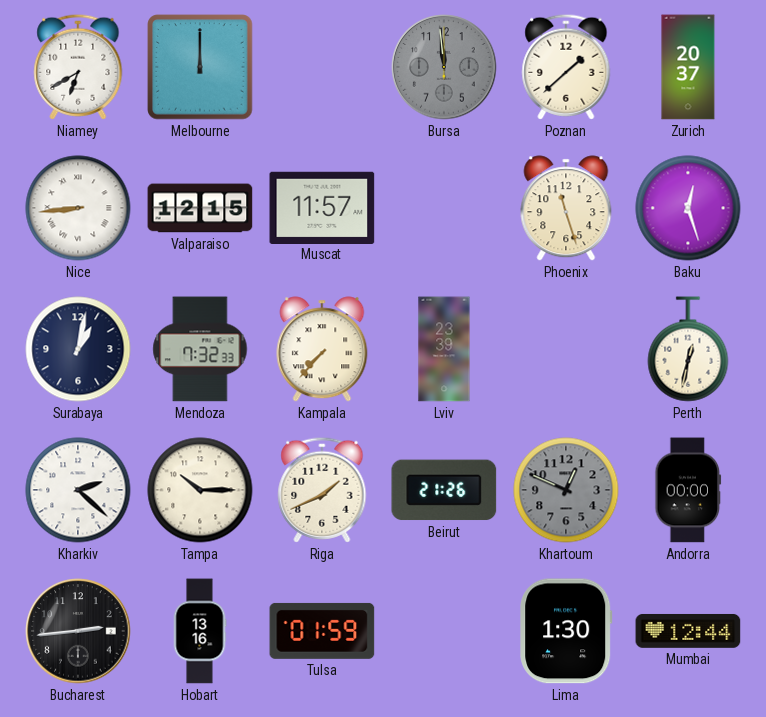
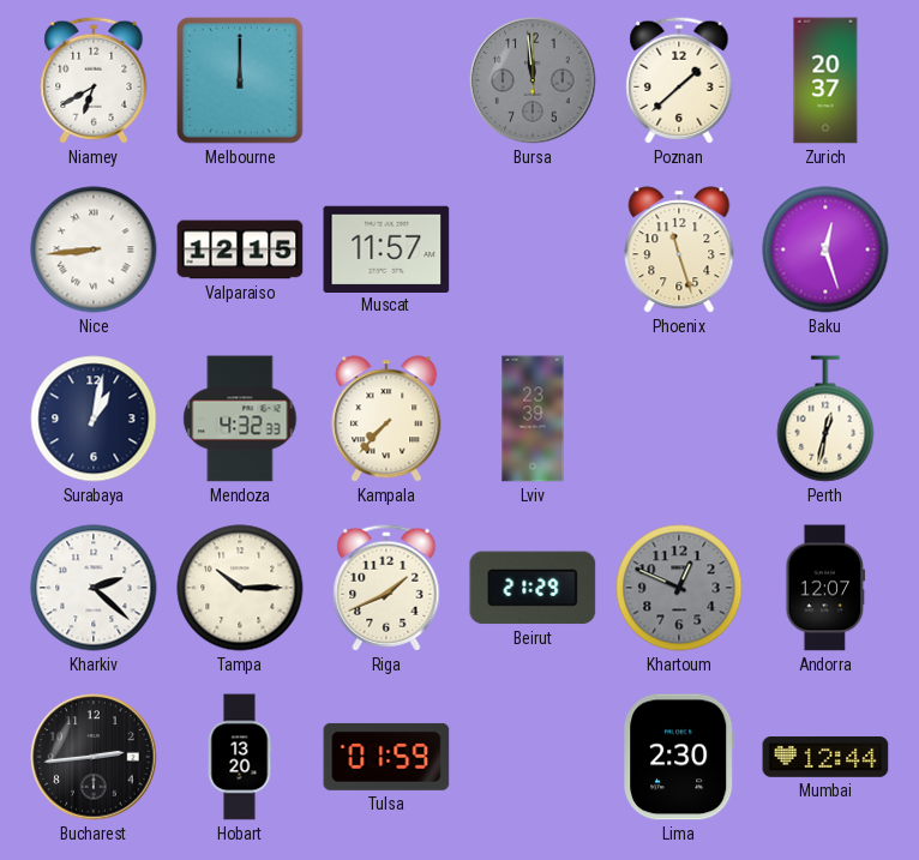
Mendoza: 7:32 -> 4:32
Beirut: 21:26 -> 21:29
Andorra: 00:00 -> 12:07
Hobart: 13:16 -> 13:20
Lima: 1:30 -> 2:30
